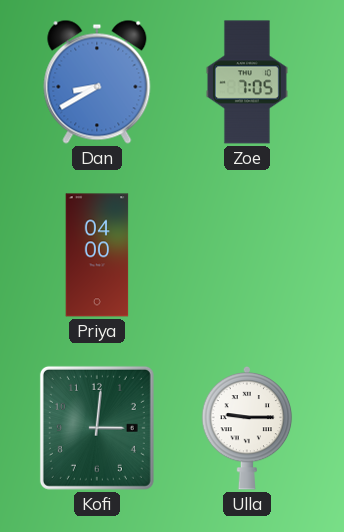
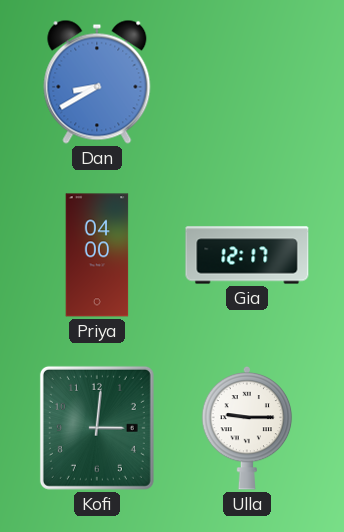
Zoe: 7:05 -> none
Gia: none -> 12:17
